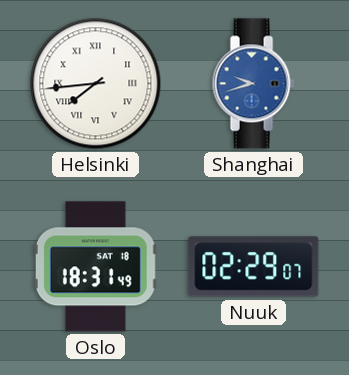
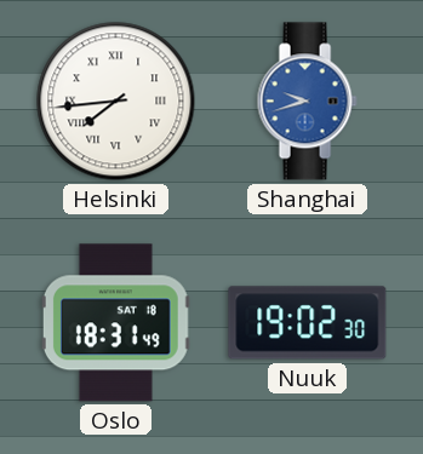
Nuuk: 02:29 -> 19:02
